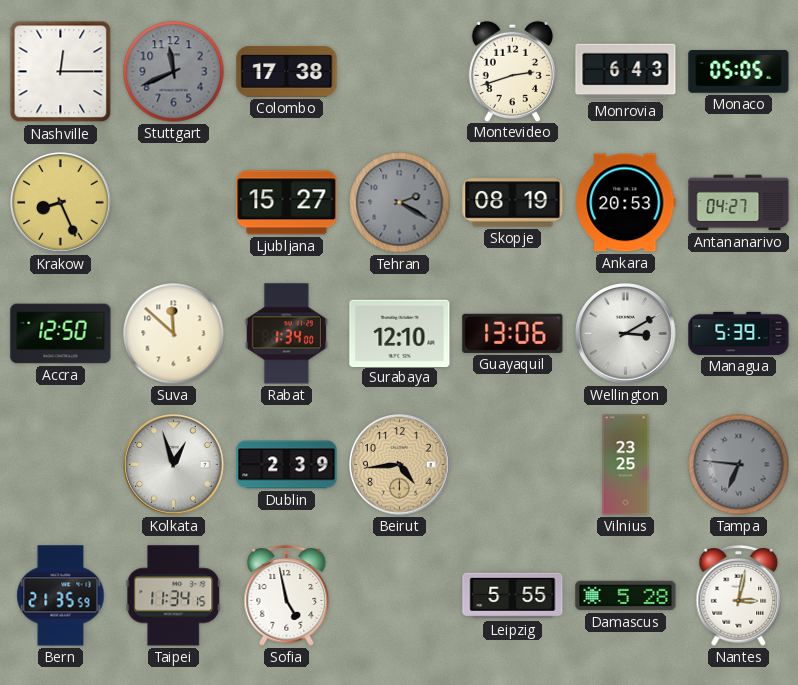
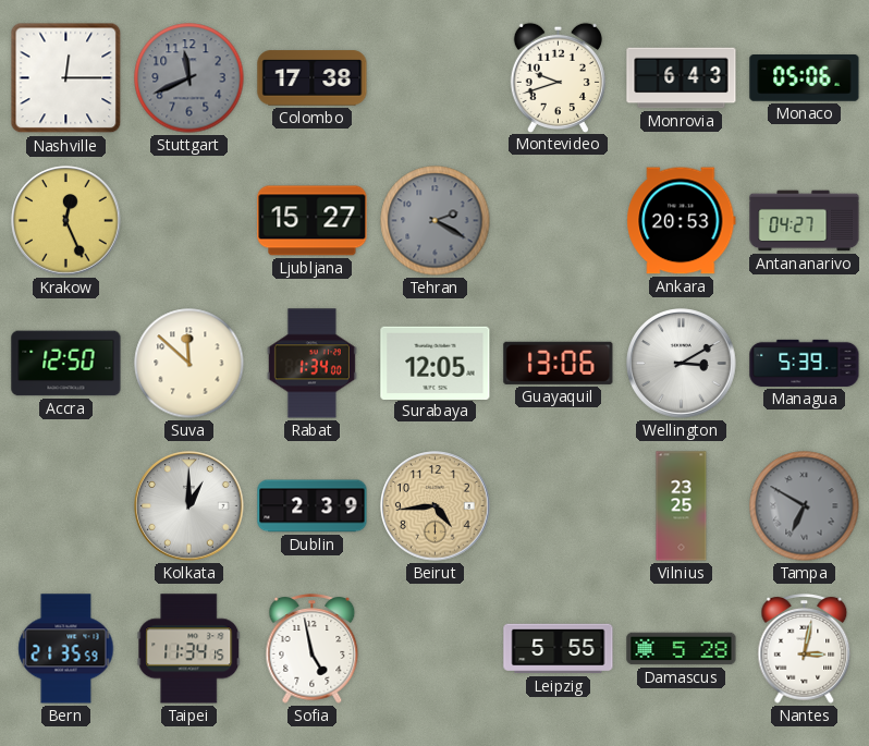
Montevideo: 2:42 -> 9:42
Monaco: 05:05 -> 05:06
Krakow: 8:26 -> 12:26
Skopje: 08:19 -> none
Surabaya: 12:10 -> 12:05
Kolkata: 12:57 -> 1:00
Tampa: 6:46 -> 6:50
